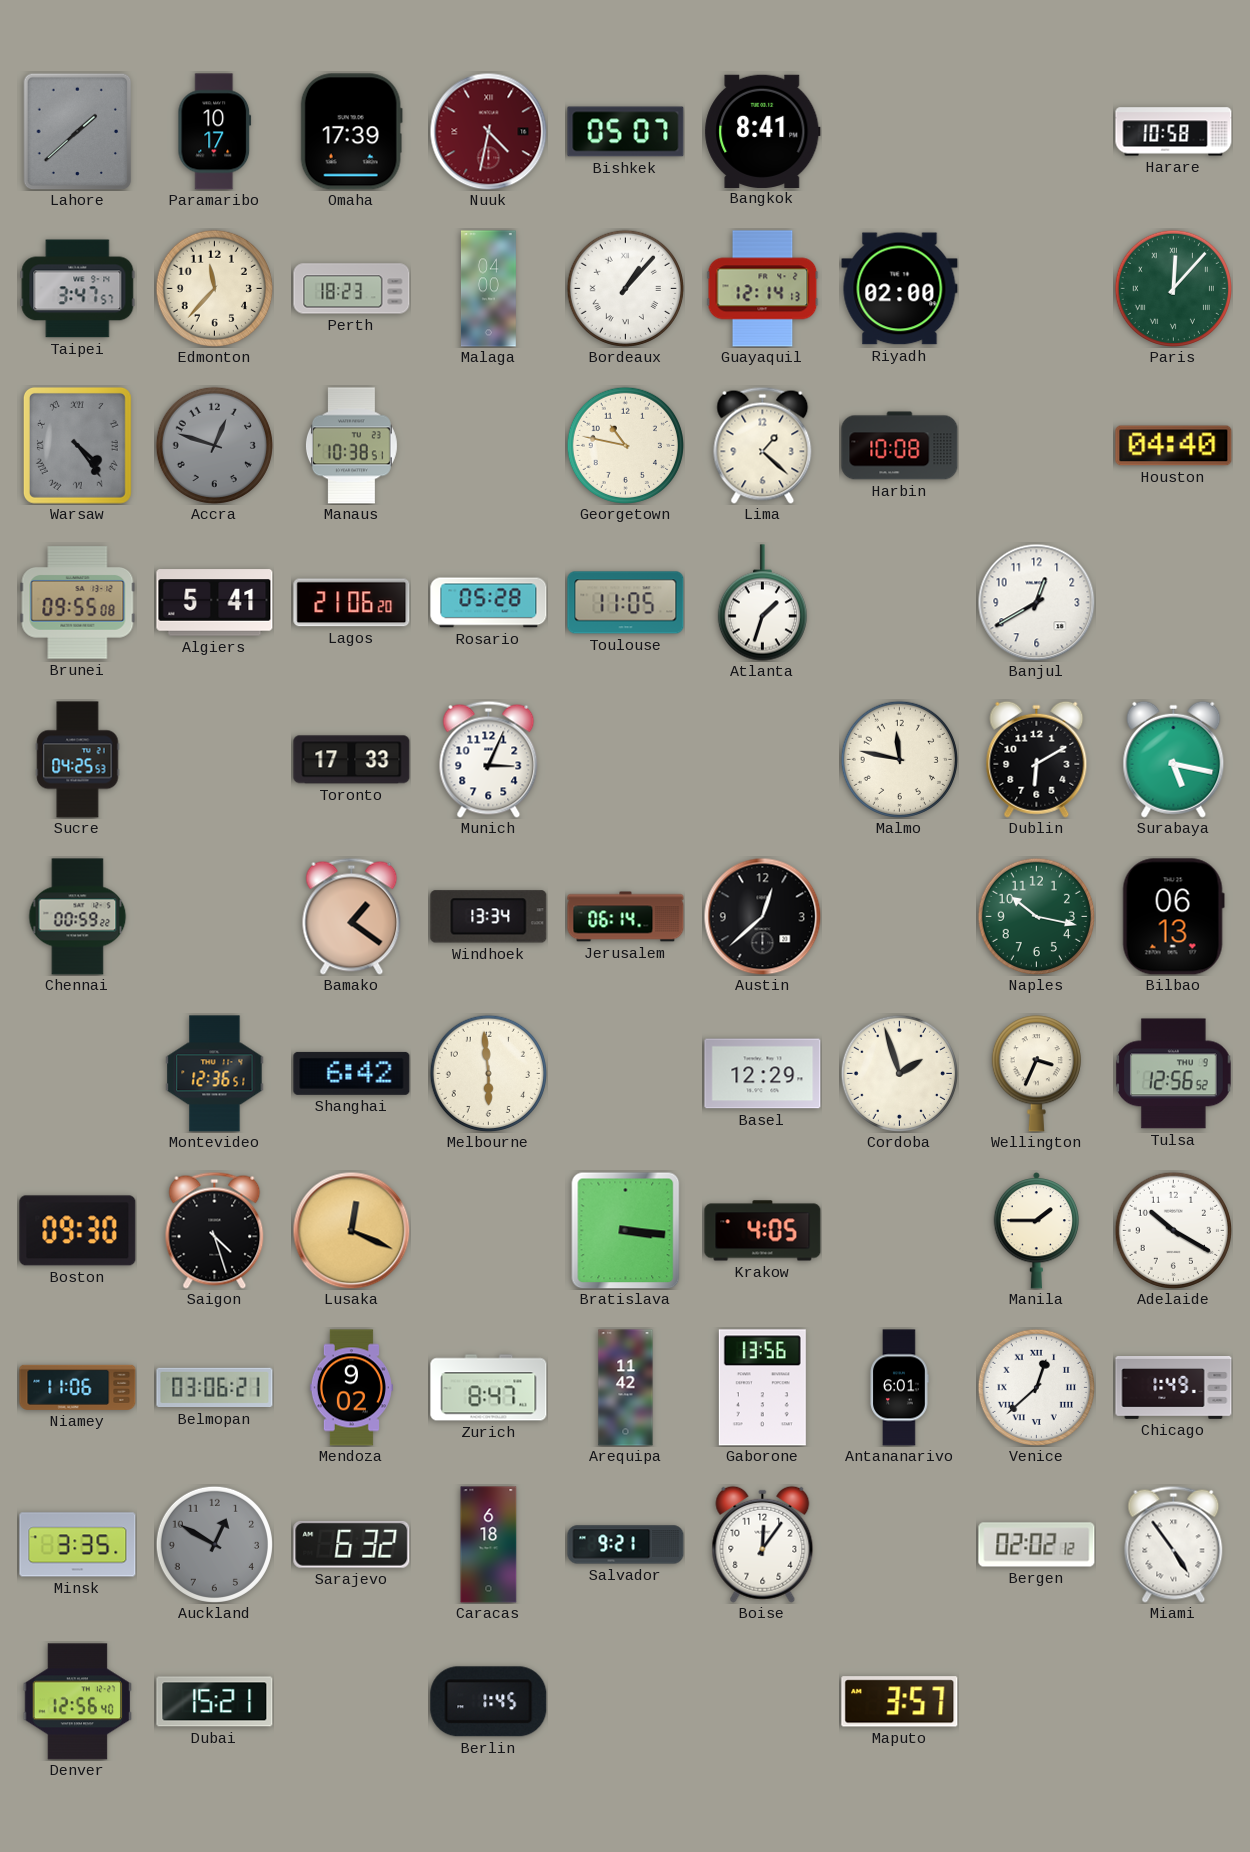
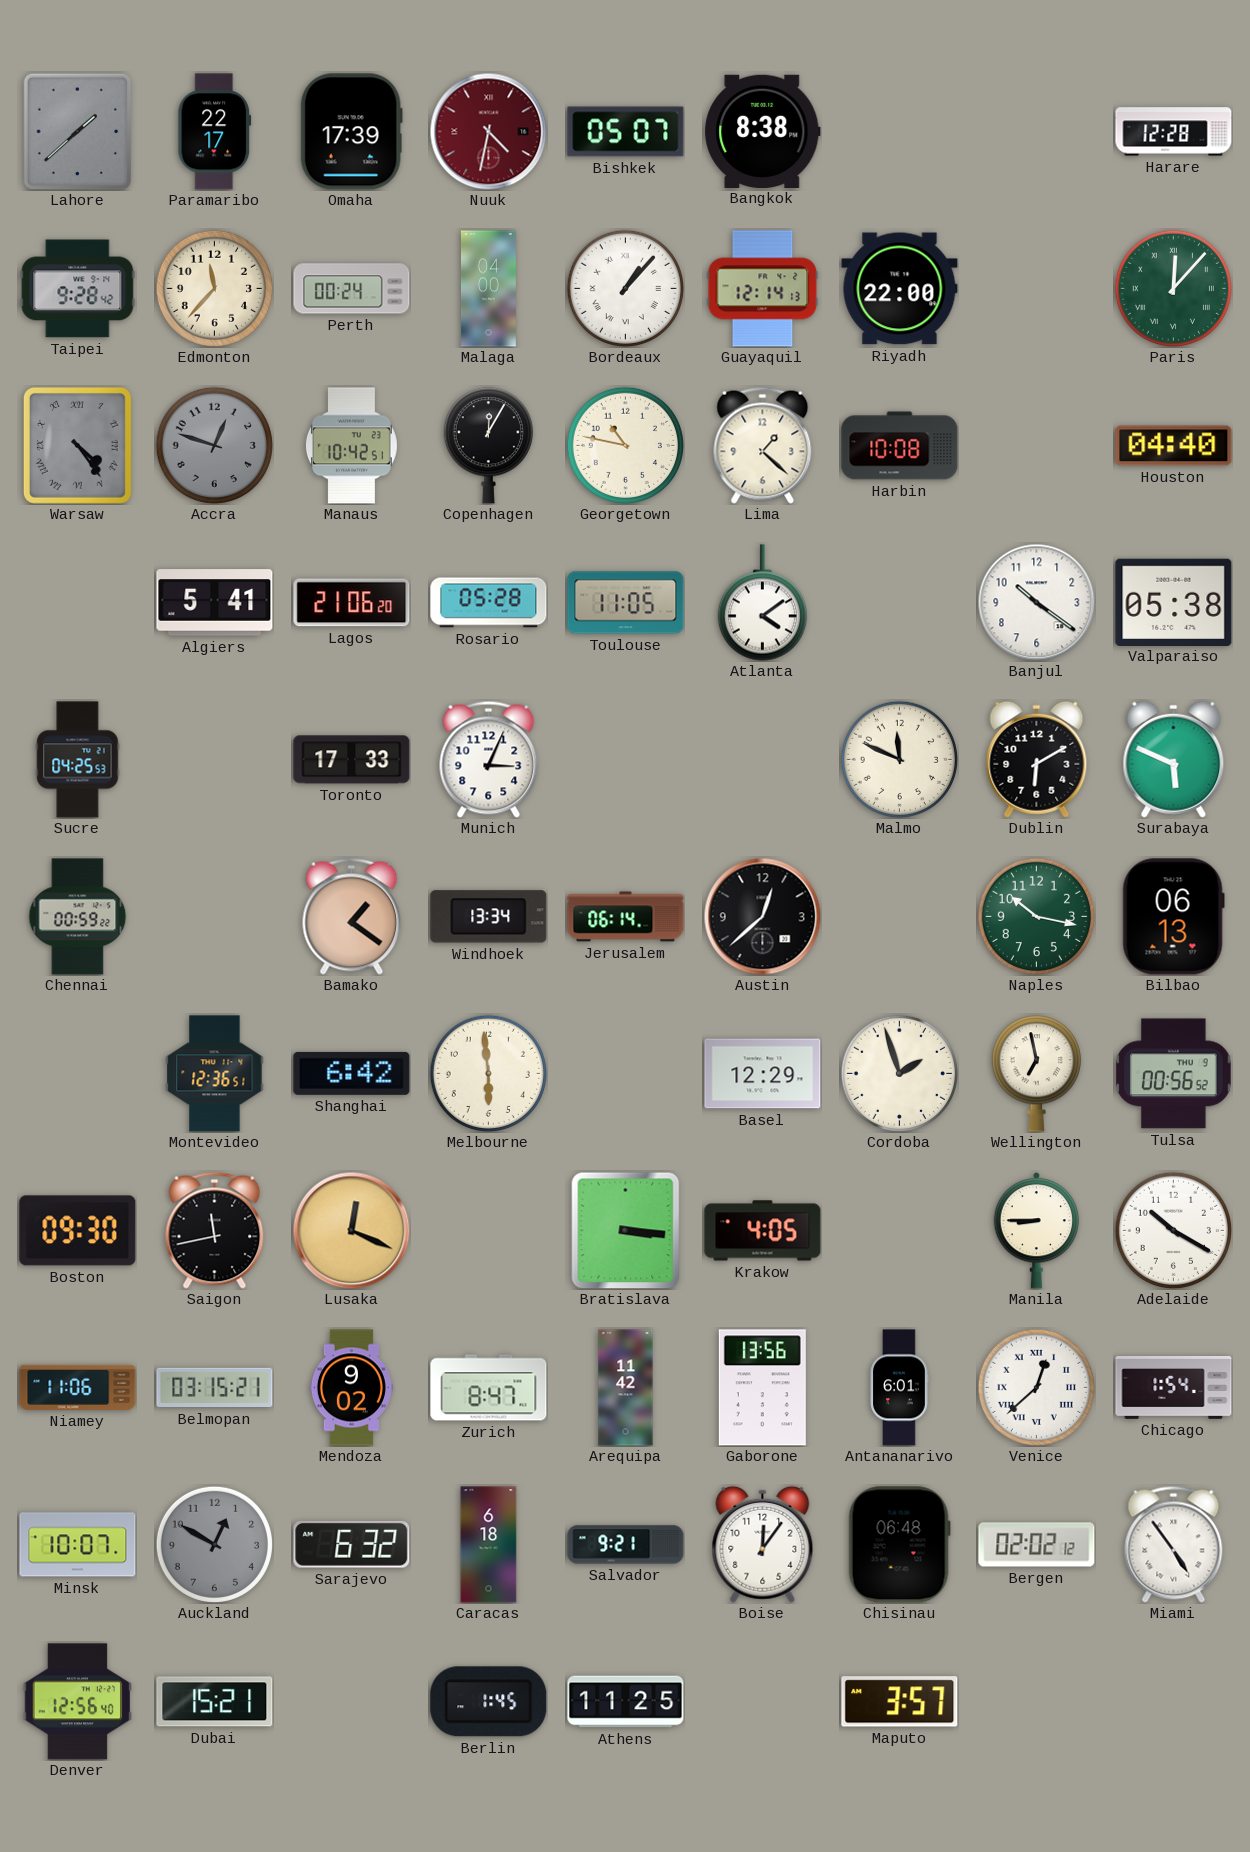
Paramaribo: 10:17 -> 22:17
Bangkok: 8:41 -> 8:38
Harare: 10:58 -> 12:28
Taipei: 3:47 -> 9:28
Perth: 18:23 -> 00:24
Riyadh: 02:00 -> 22:00
Manaus: 10:38 -> 10:42
Copenhagen: none -> 12:05
Brunei: 09:55 -> none
Atlanta: 1:33 -> 4:09
Banjul: 12:40 -> 10:21
Valparaiso: none -> 05:38
Malmo: 11:47 -> 11:49
Surabaya: 5:17 -> 5:49
Wellington: 3:34 -> 6:58
Tulsa: 12:56 -> 00:56
Saigon: 4:27 -> 11:43
Manila: 1:45 -> 8:45
Belmopan: 03:06 -> 03:15
Chicago: 1:49 -> 1:54
Minsk: 3:35 -> 10:07
Chisinau: none -> 06:48
Athens: none -> 11:25
